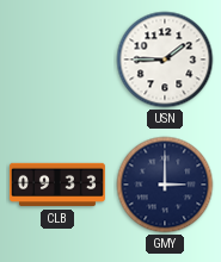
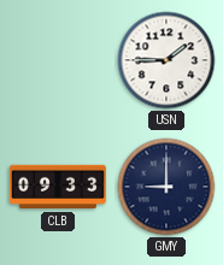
GMY: 3:00 -> 9:00
